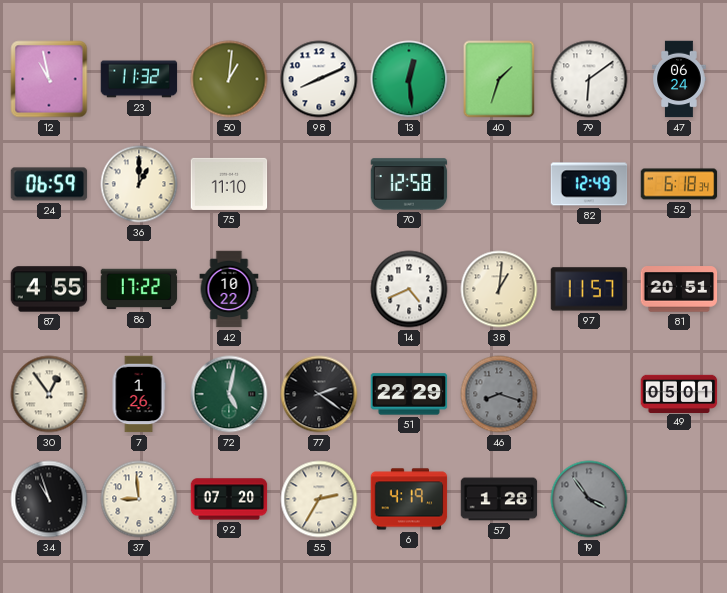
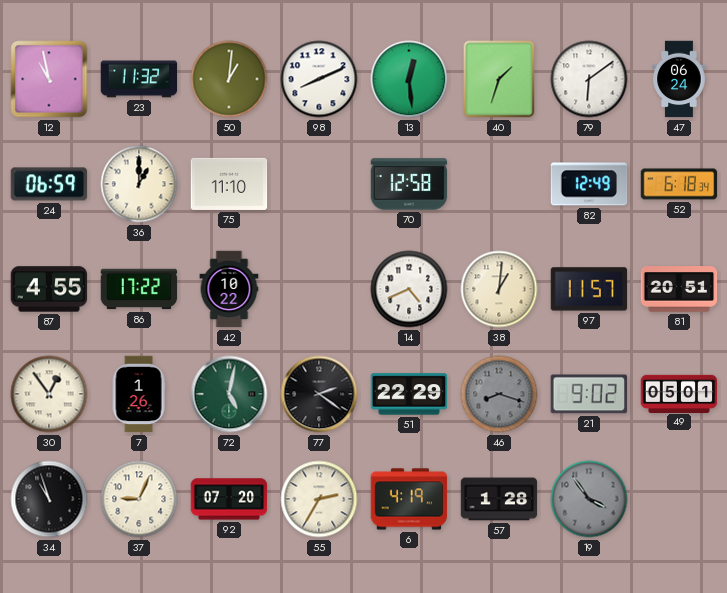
21: none -> 9:02
37: 8:59 -> 9:04
